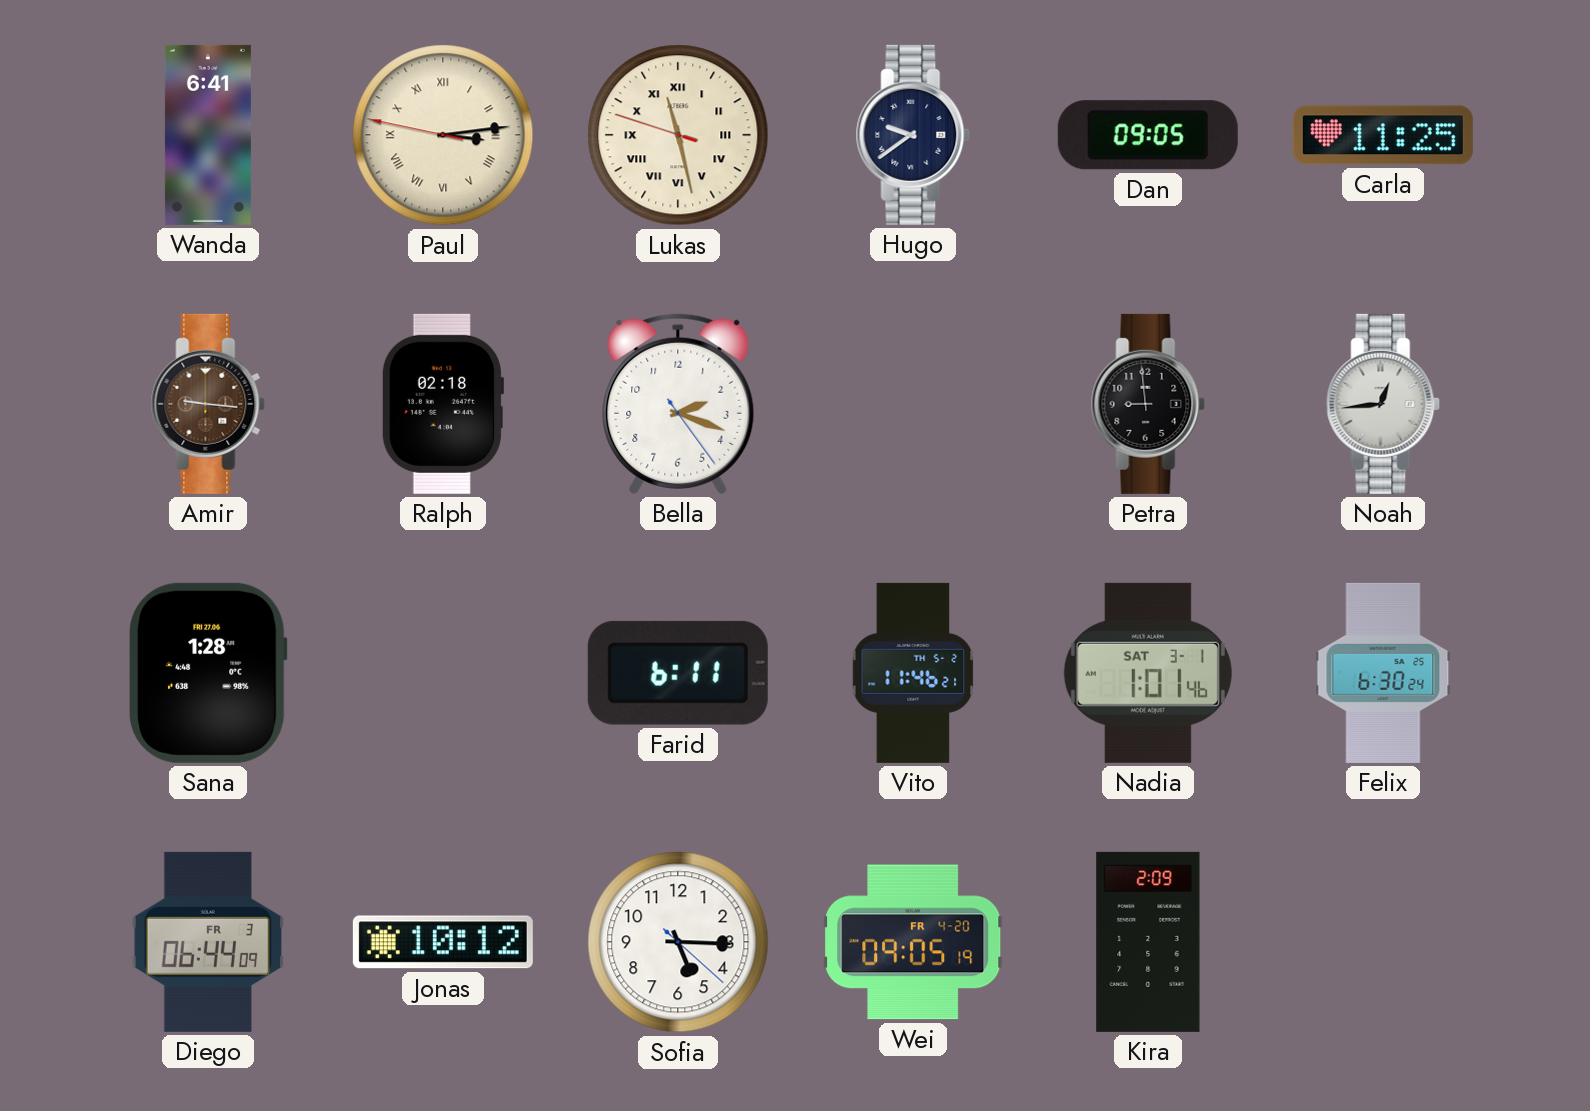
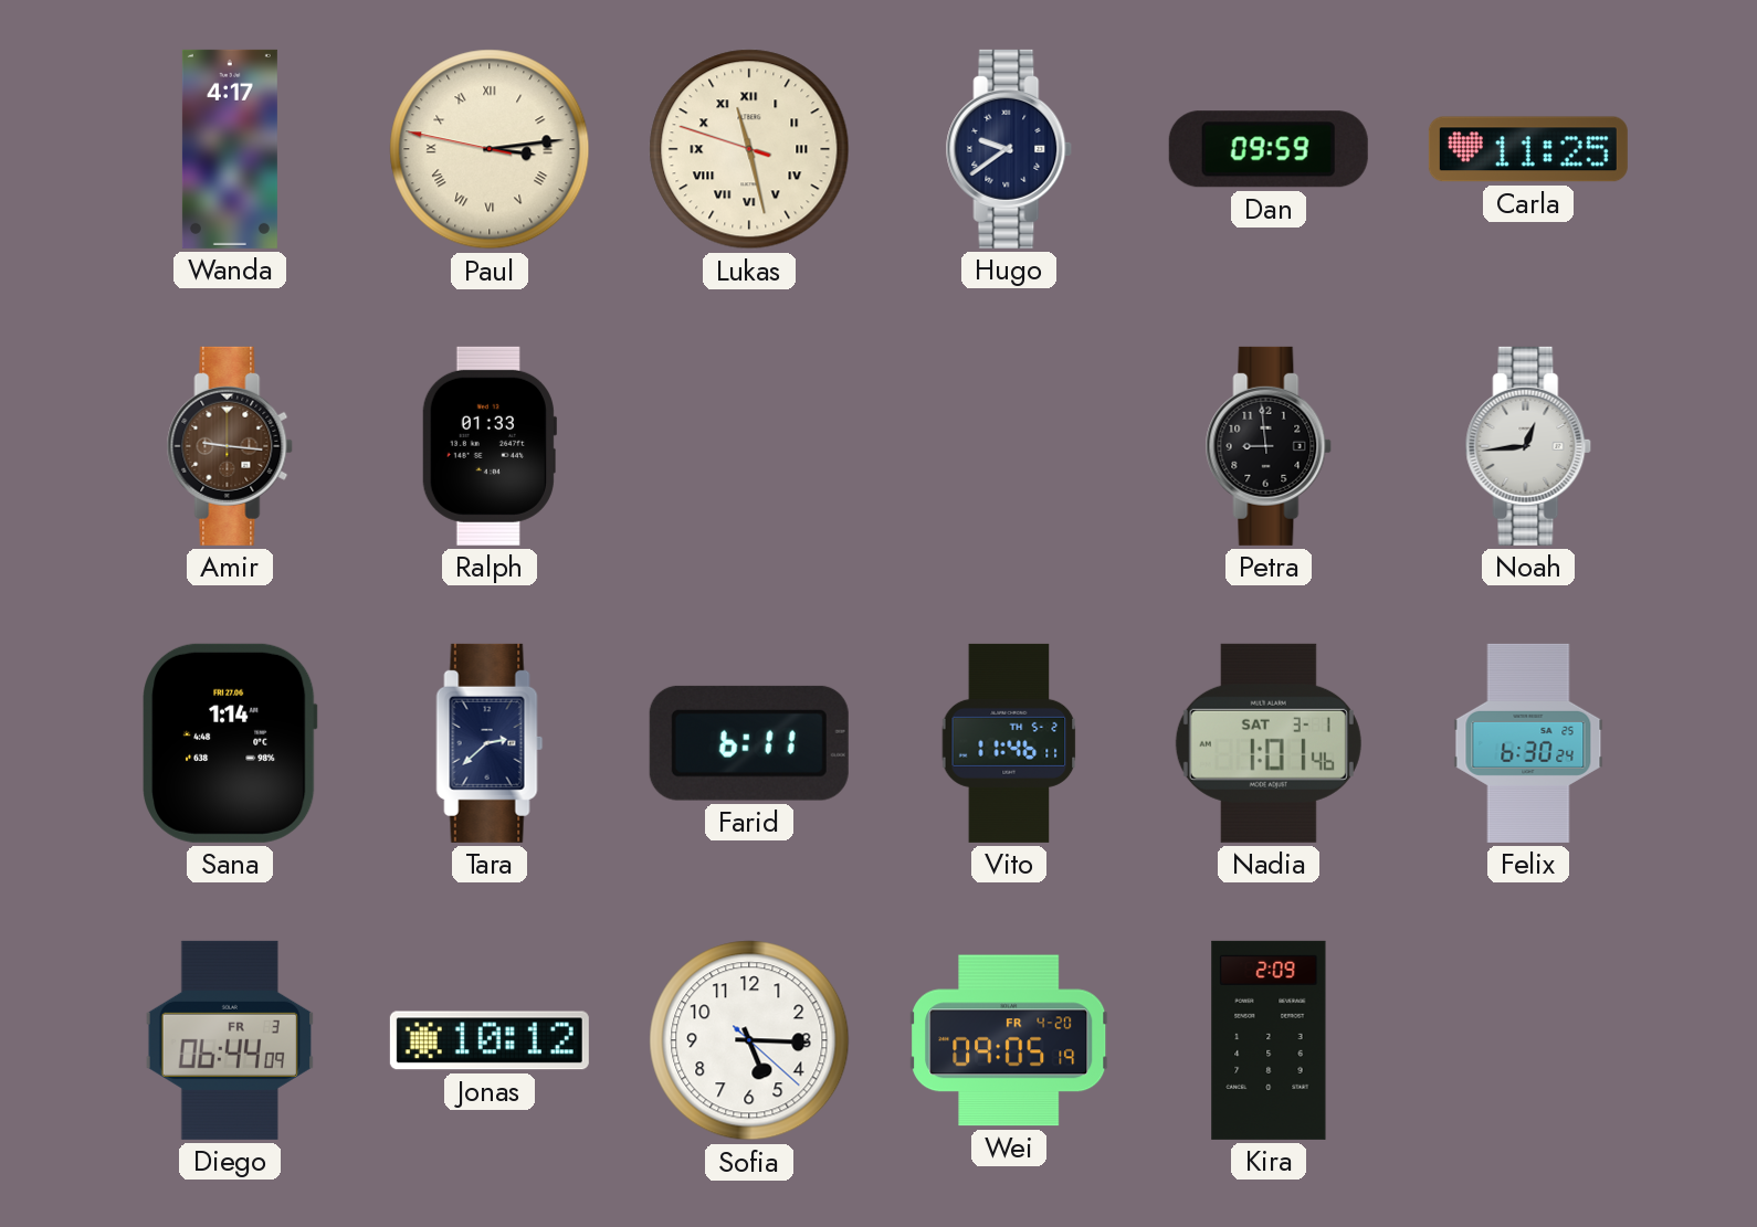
Wanda: 6:41 -> 4:17
Dan: 09:05 -> 09:59
Ralph: 02:18 -> 01:33
Bella: 2:18 -> none
Sana: 1:28 -> 1:14
Tara: none -> 2:38
Vito: 11:46:21 -> 11:46:11
